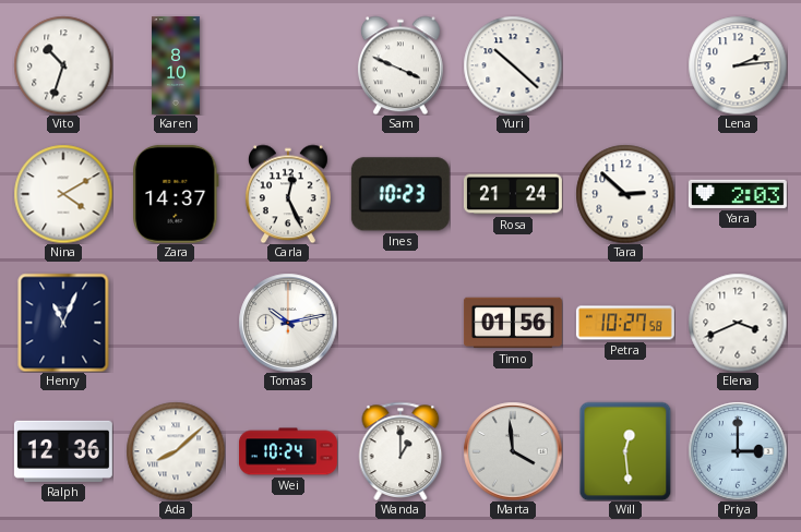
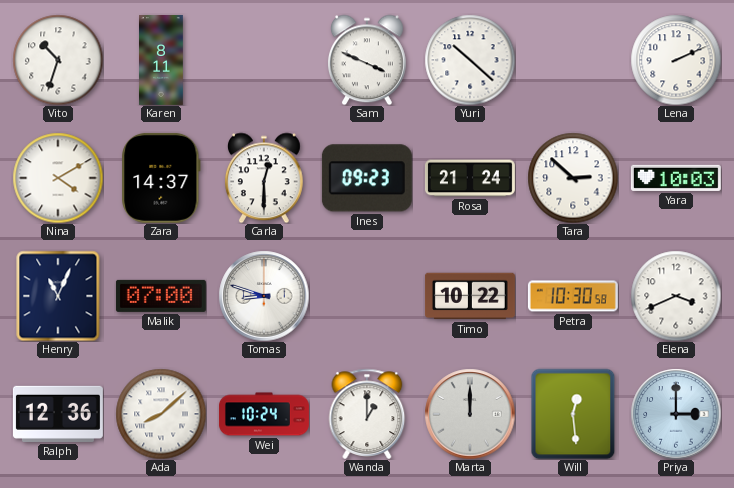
Karen: 8:10 -> 8:11
Lena: 2:14 -> 2:11
Carla: 12:26 -> 12:30
Ines: 10:23 -> 09:23
Yara: 2:03 -> 10:03
Malik: none -> 07:00
Tomas: 10:13 -> 8:48
Timo: 01:56 -> 10:22
Petra: 10:27 -> 10:30
Marta: 3:59 -> 12:00
